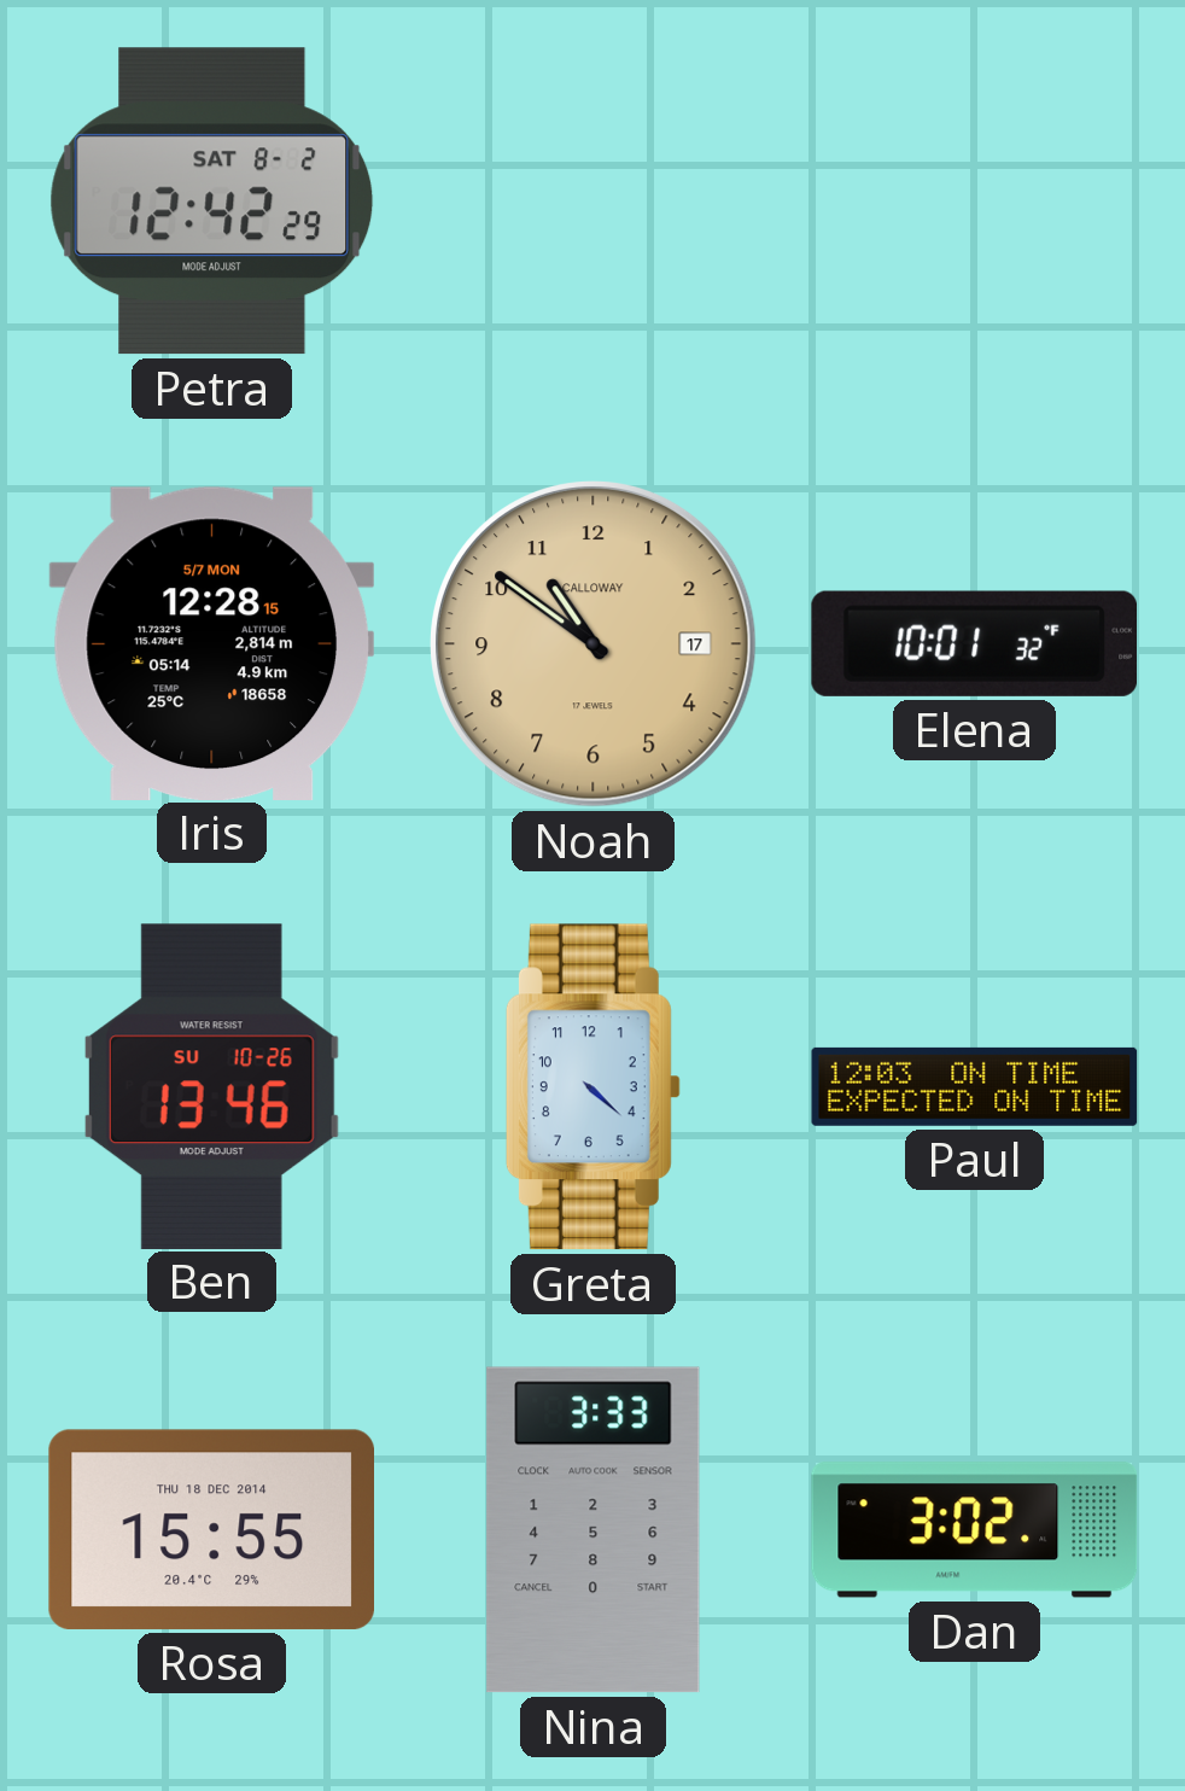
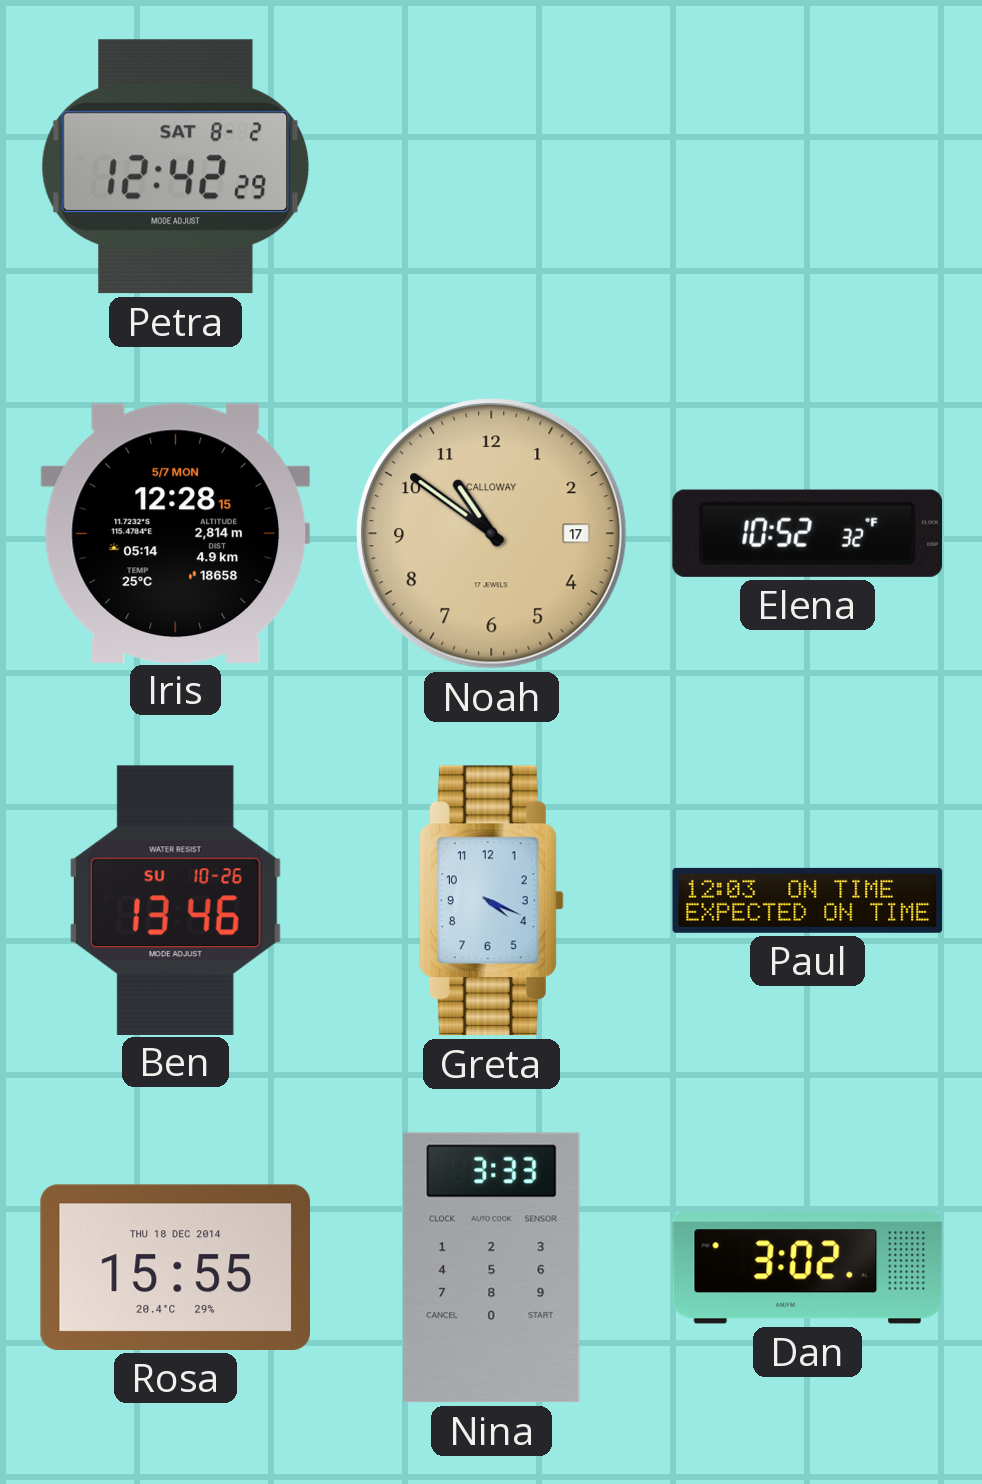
Elena: 10:01 -> 10:52
Greta: 4:22 -> 4:19
